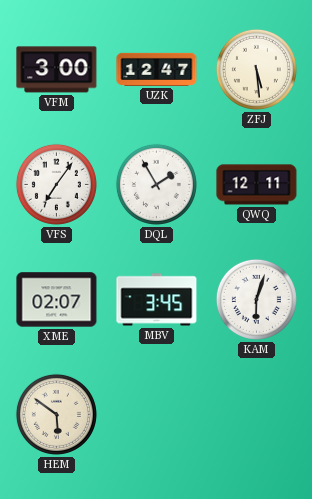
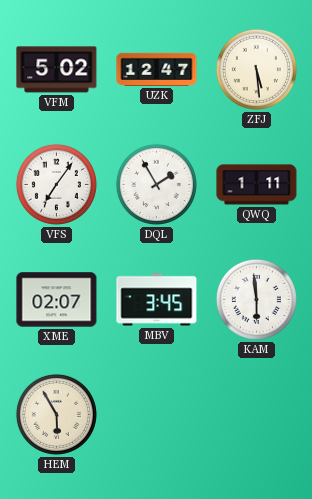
VFM: 3:00 -> 5:02
QWQ: 12:11 -> 1:11
KAM: 6:03 -> 5:59
HEM: 5:51 -> 5:55
